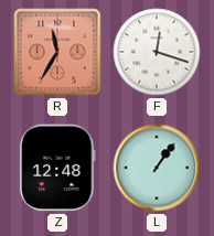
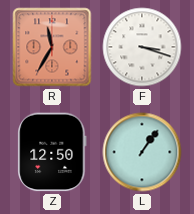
F: 12:18 -> 3:18
Z: 12:48 -> 12:50
